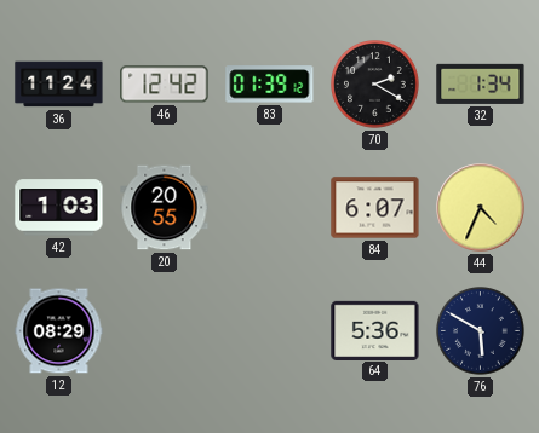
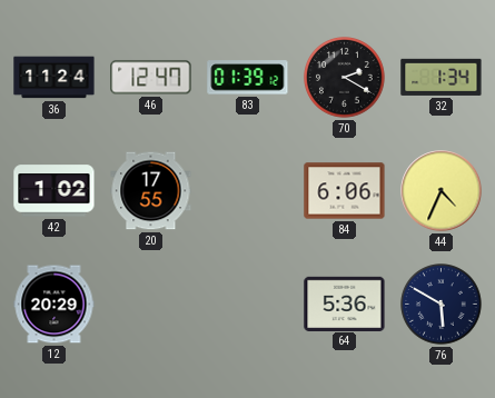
46: 12:42 -> 12:47
42: 1:03 -> 1:02
20: 20:55 -> 17:55
84: 6:07 -> 6:06
12: 08:29 -> 20:29
